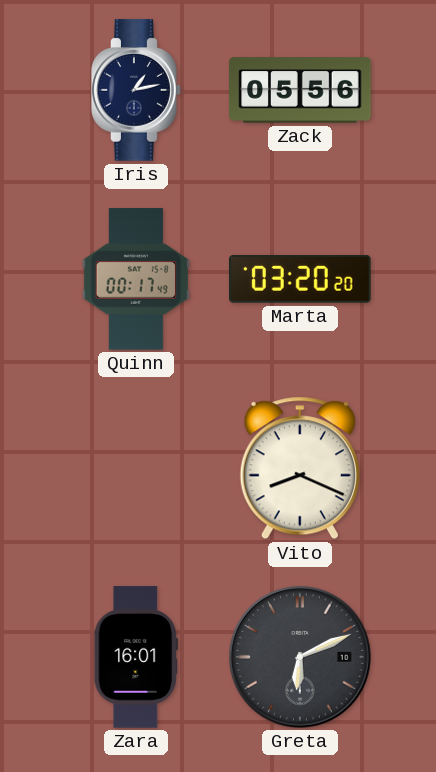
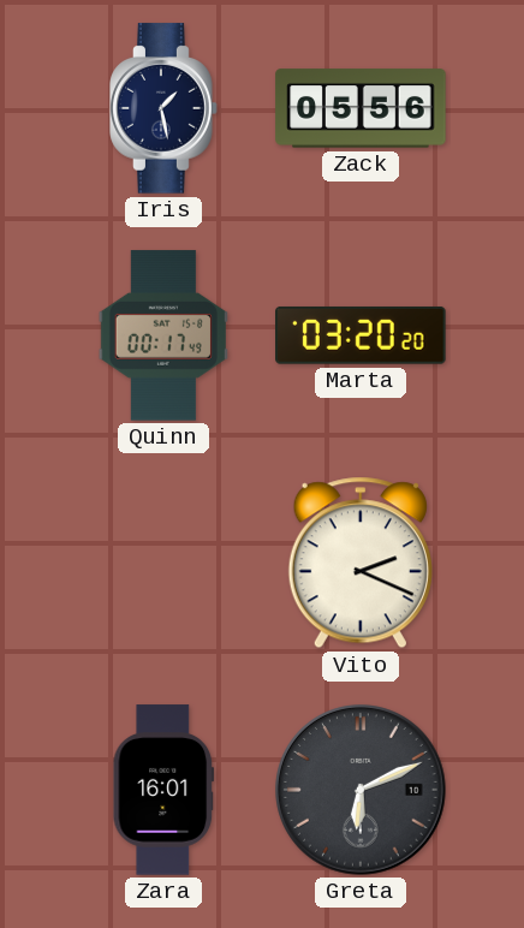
Iris: 1:13 -> 1:28
Vito: 8:19 -> 2:19
